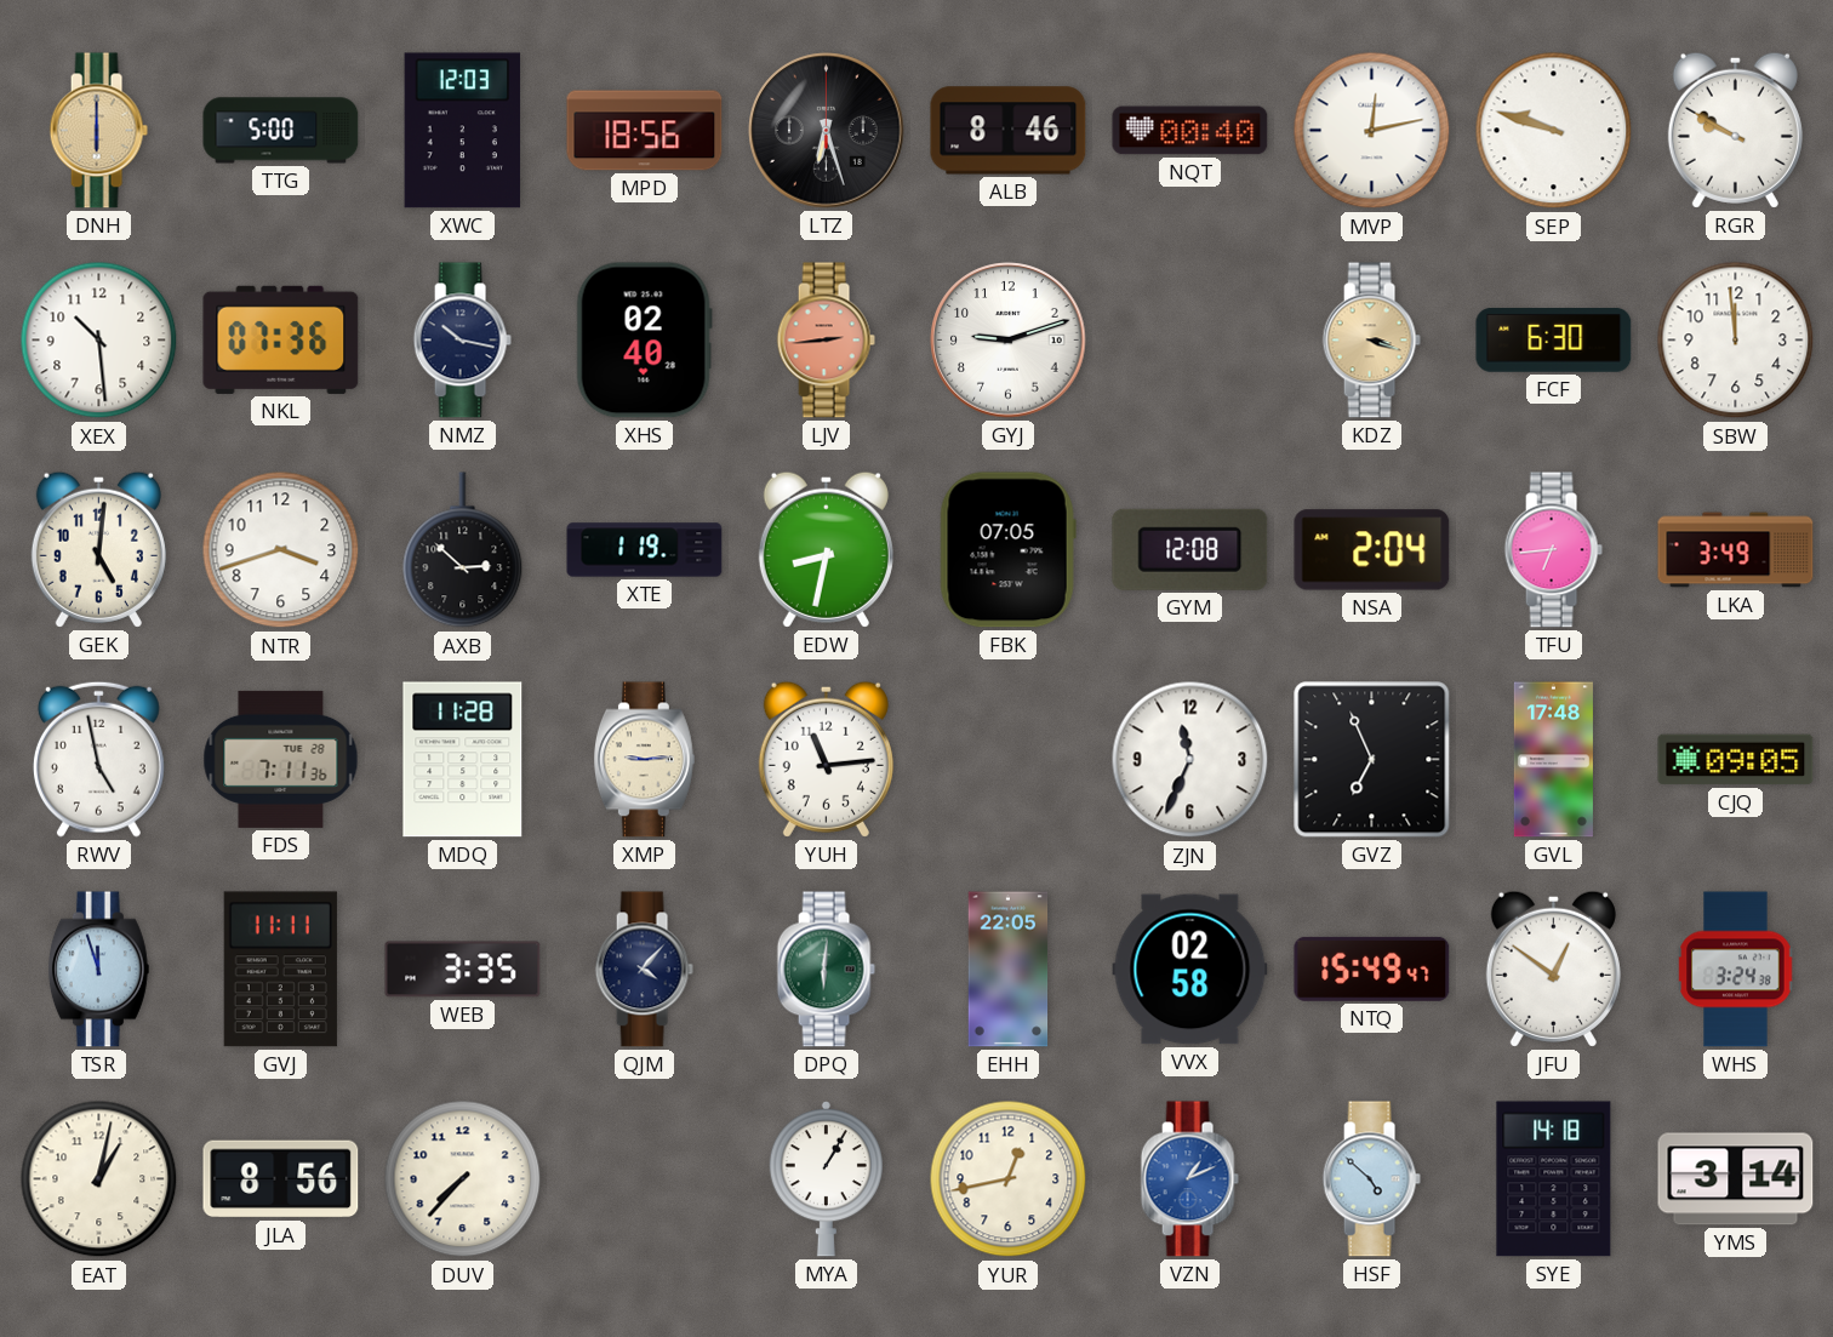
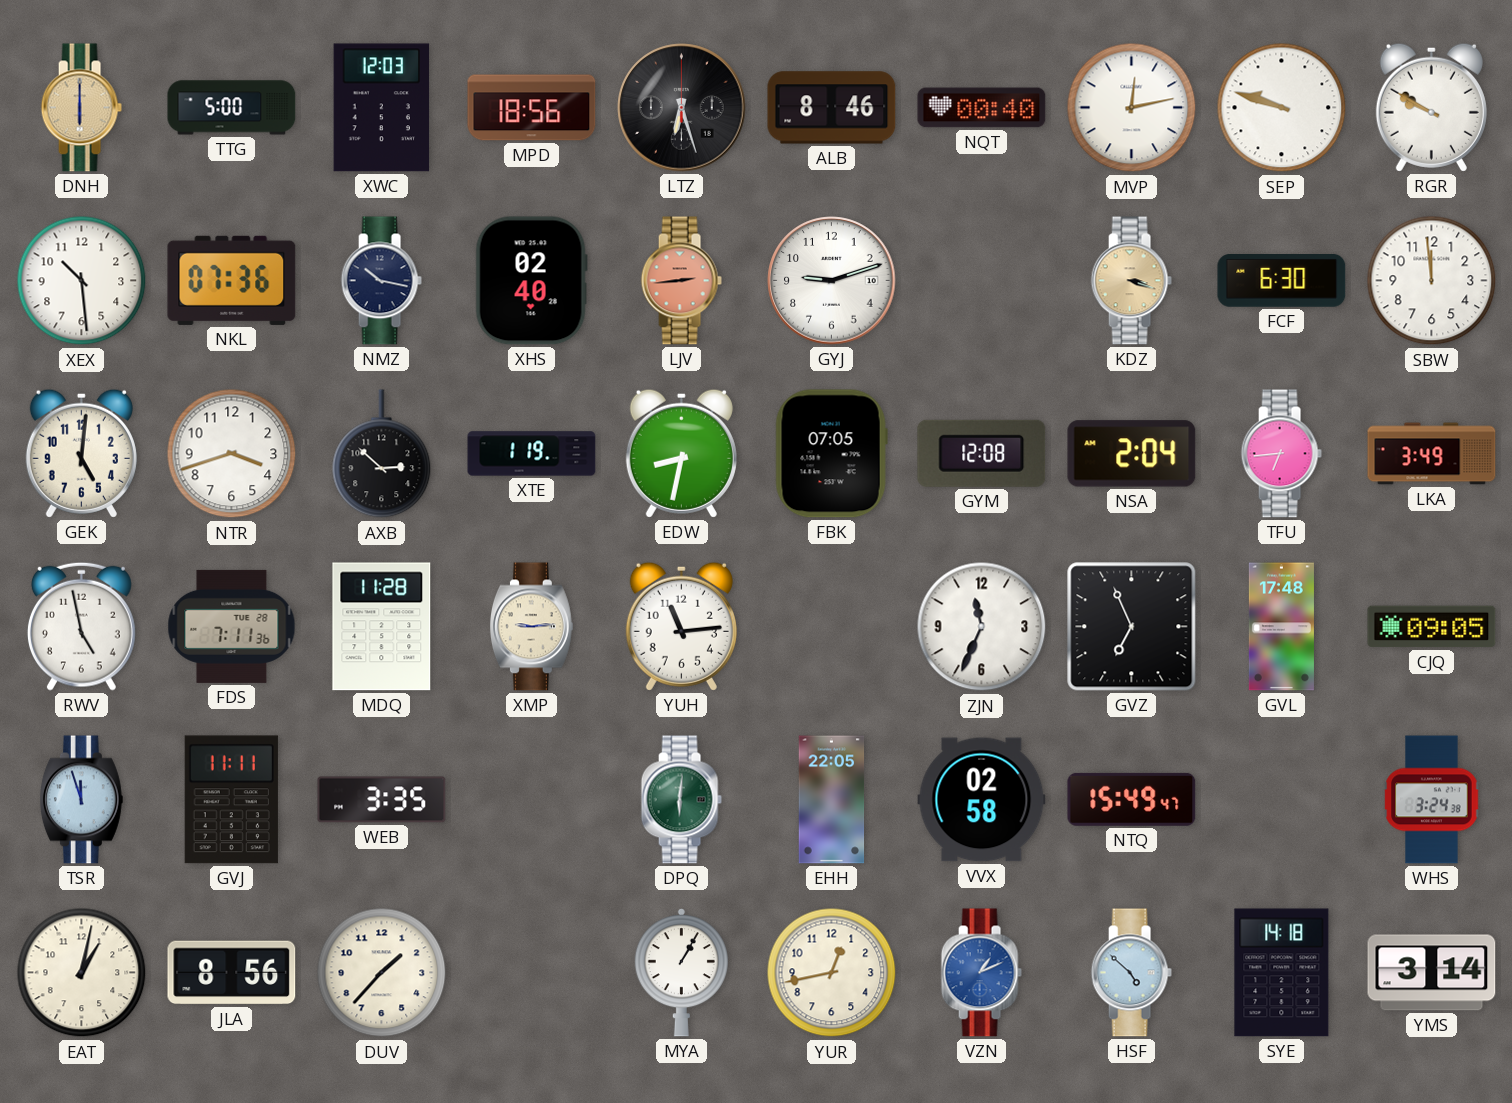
QJM: 4:07 -> none
JFU: 12:51 -> none
DUV: 7:37 -> 1:37
